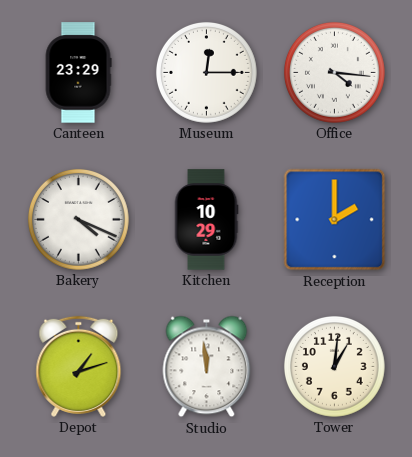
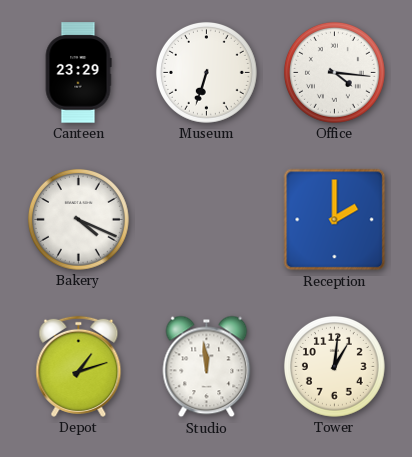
Museum: 12:15 -> 6:33
Kitchen: 10:29 -> none
